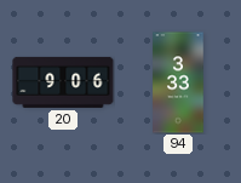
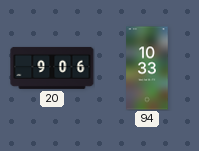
94: 3:33 -> 10:33
